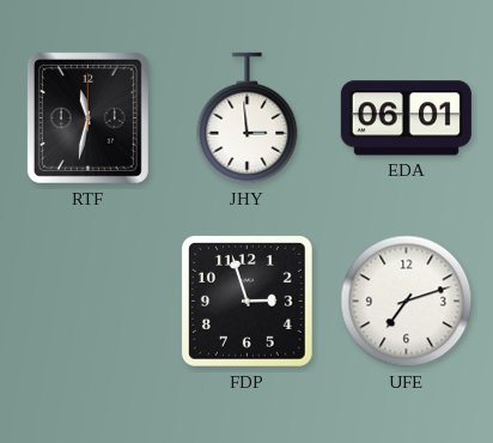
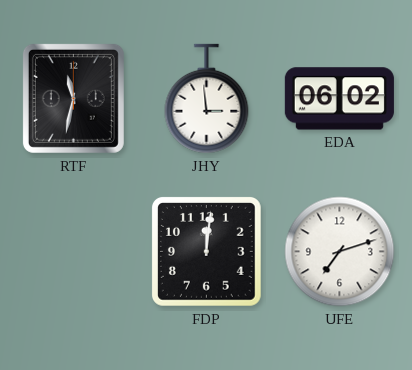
EDA: 06:01 -> 06:02
FDP: 2:57 -> 12:01
